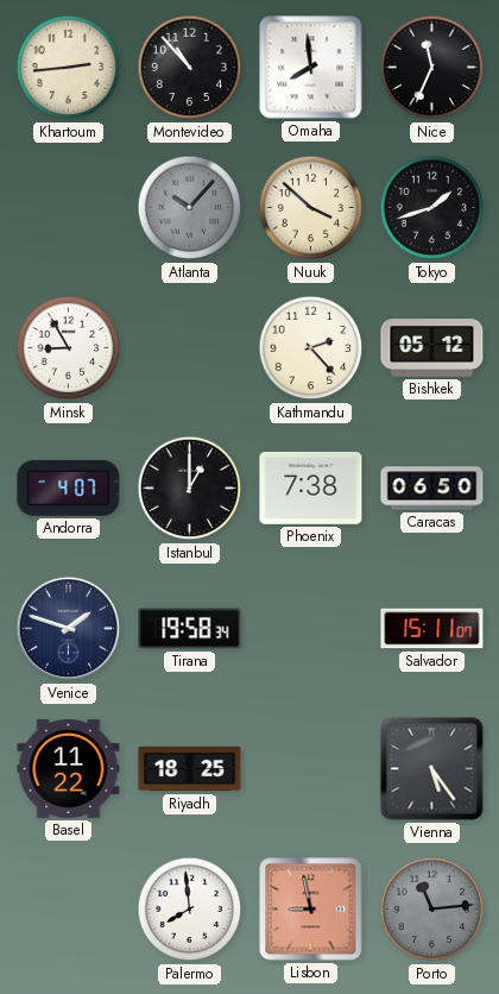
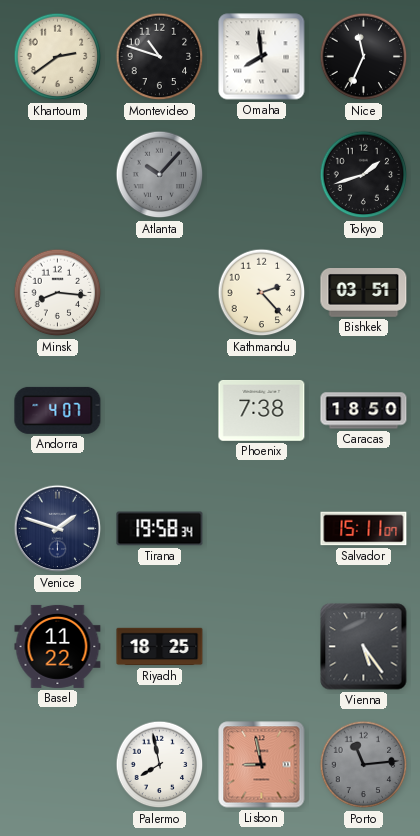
Khartoum: 2:44 -> 2:39
Montevideo: 10:53 -> 10:48
Nuuk: 3:52 -> none
Minsk: 8:55 -> 8:16
Bishkek: 05:12 -> 03:51
Istanbul: 1:00 -> none
Caracas: 06:50 -> 18:50
Palermo: 7:59 -> 7:58
